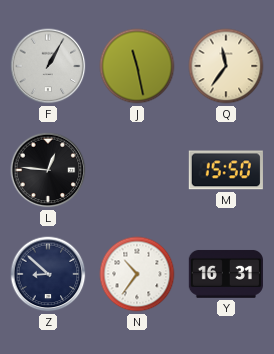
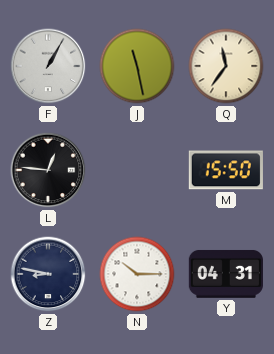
Z: 8:52 -> 8:47
N: 10:36 -> 10:15
Y: 16:31 -> 04:31
